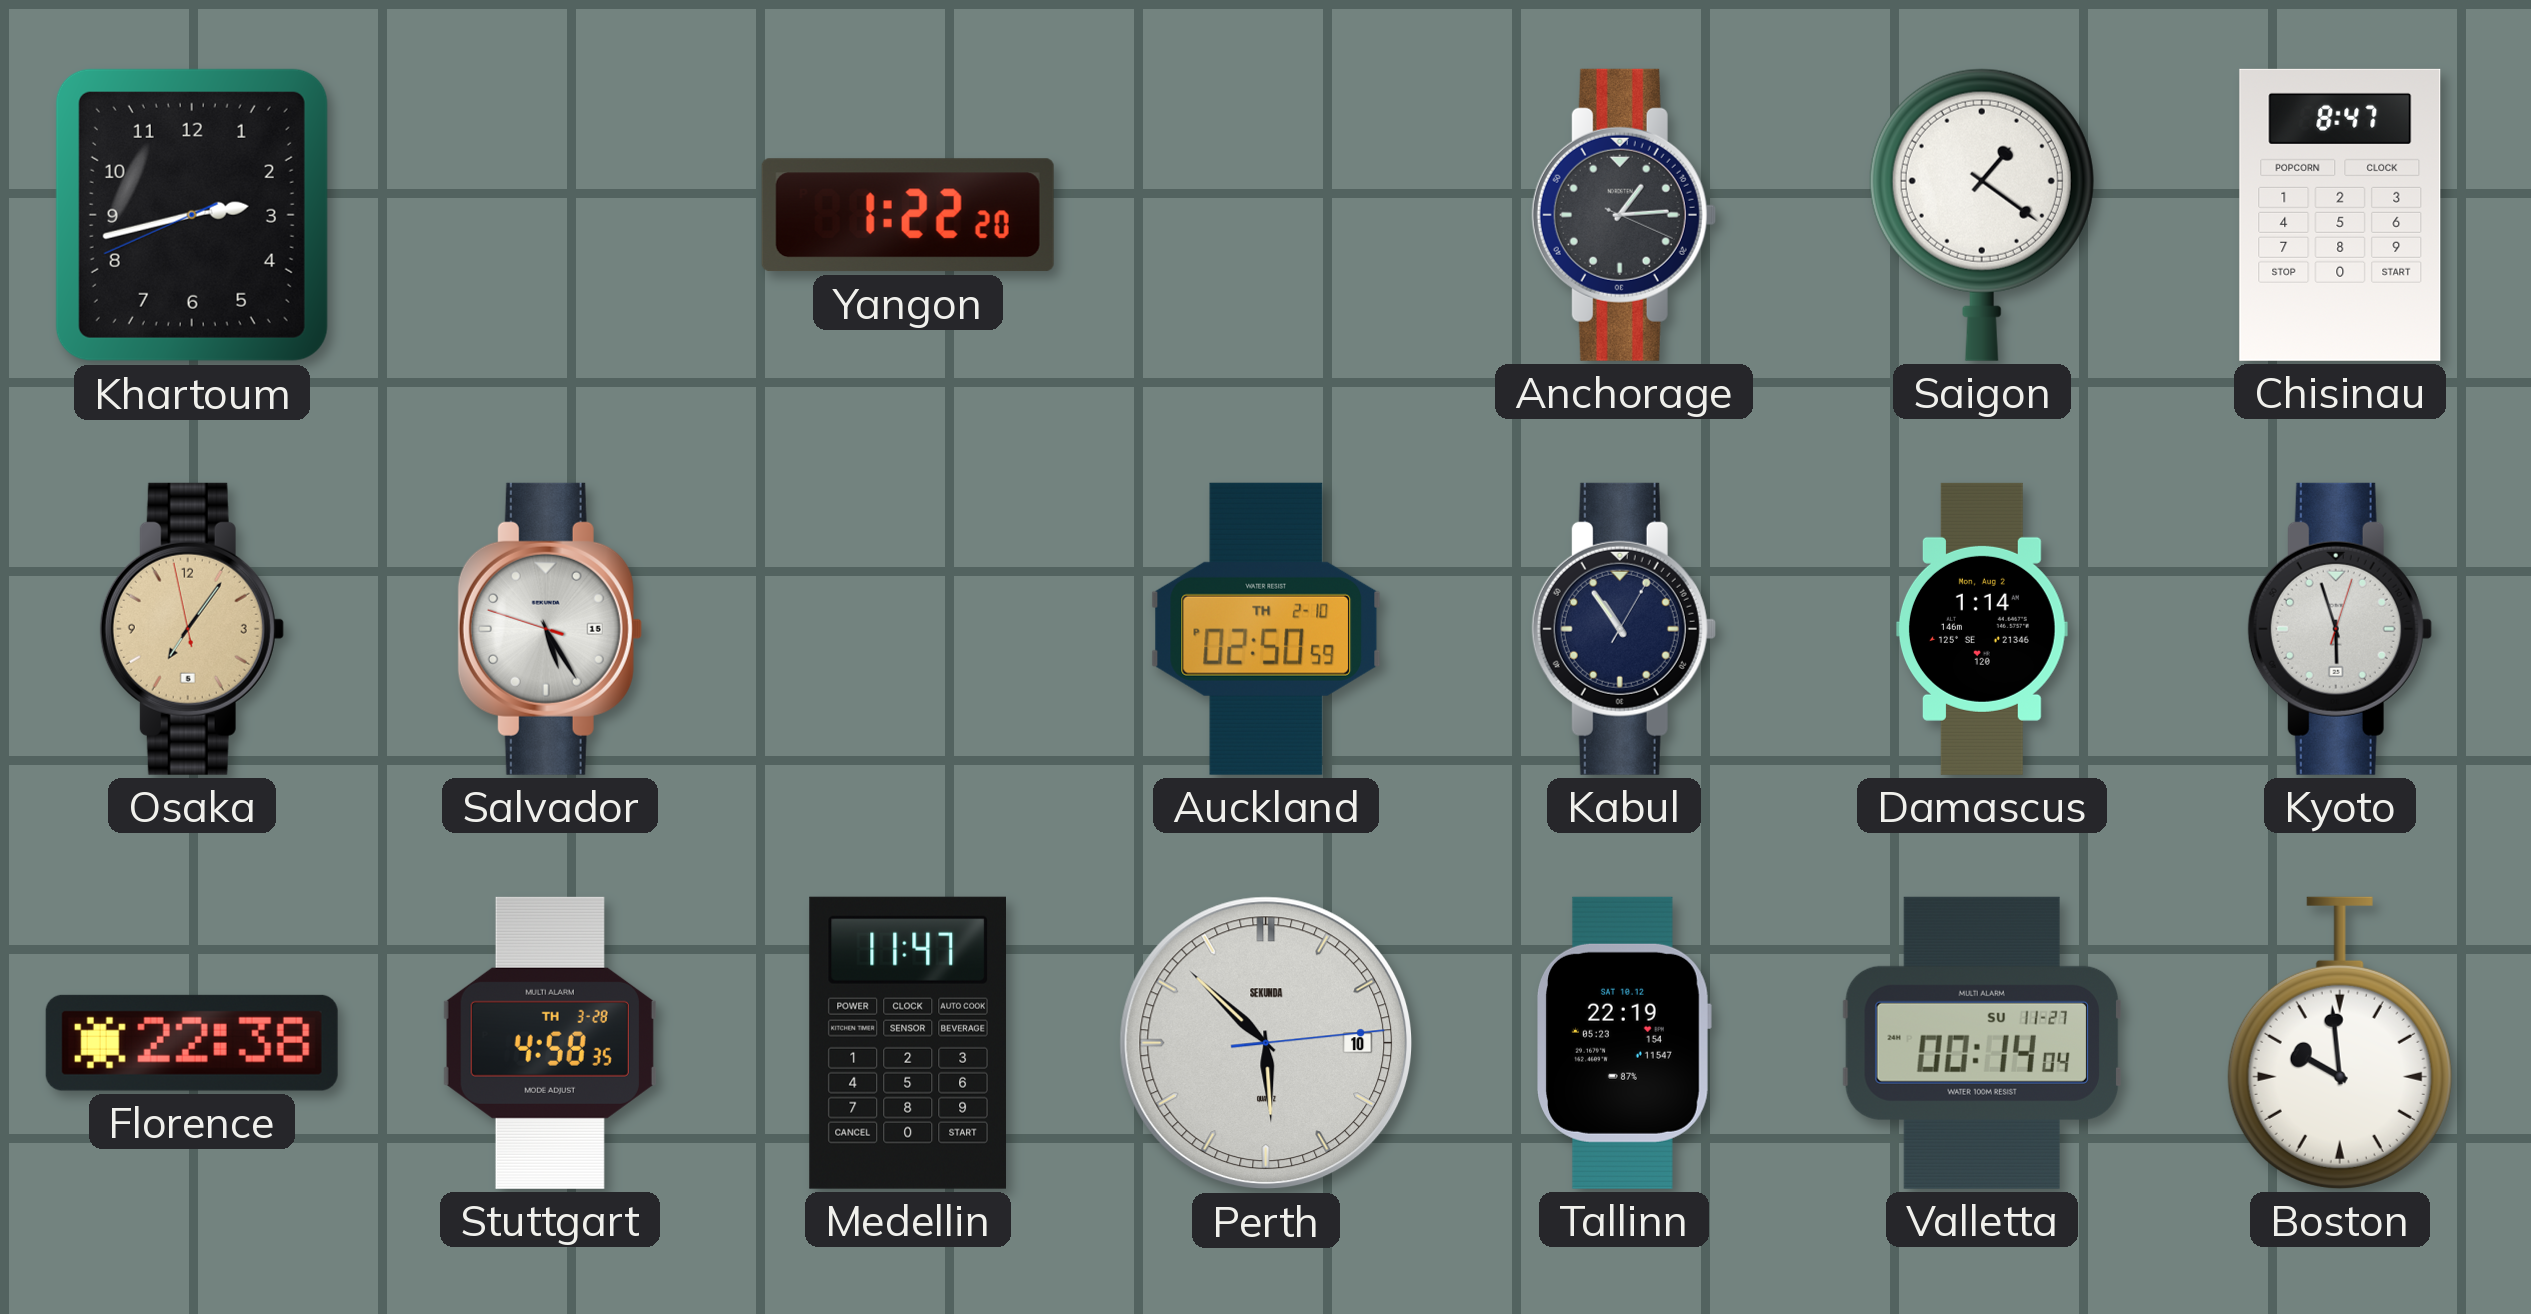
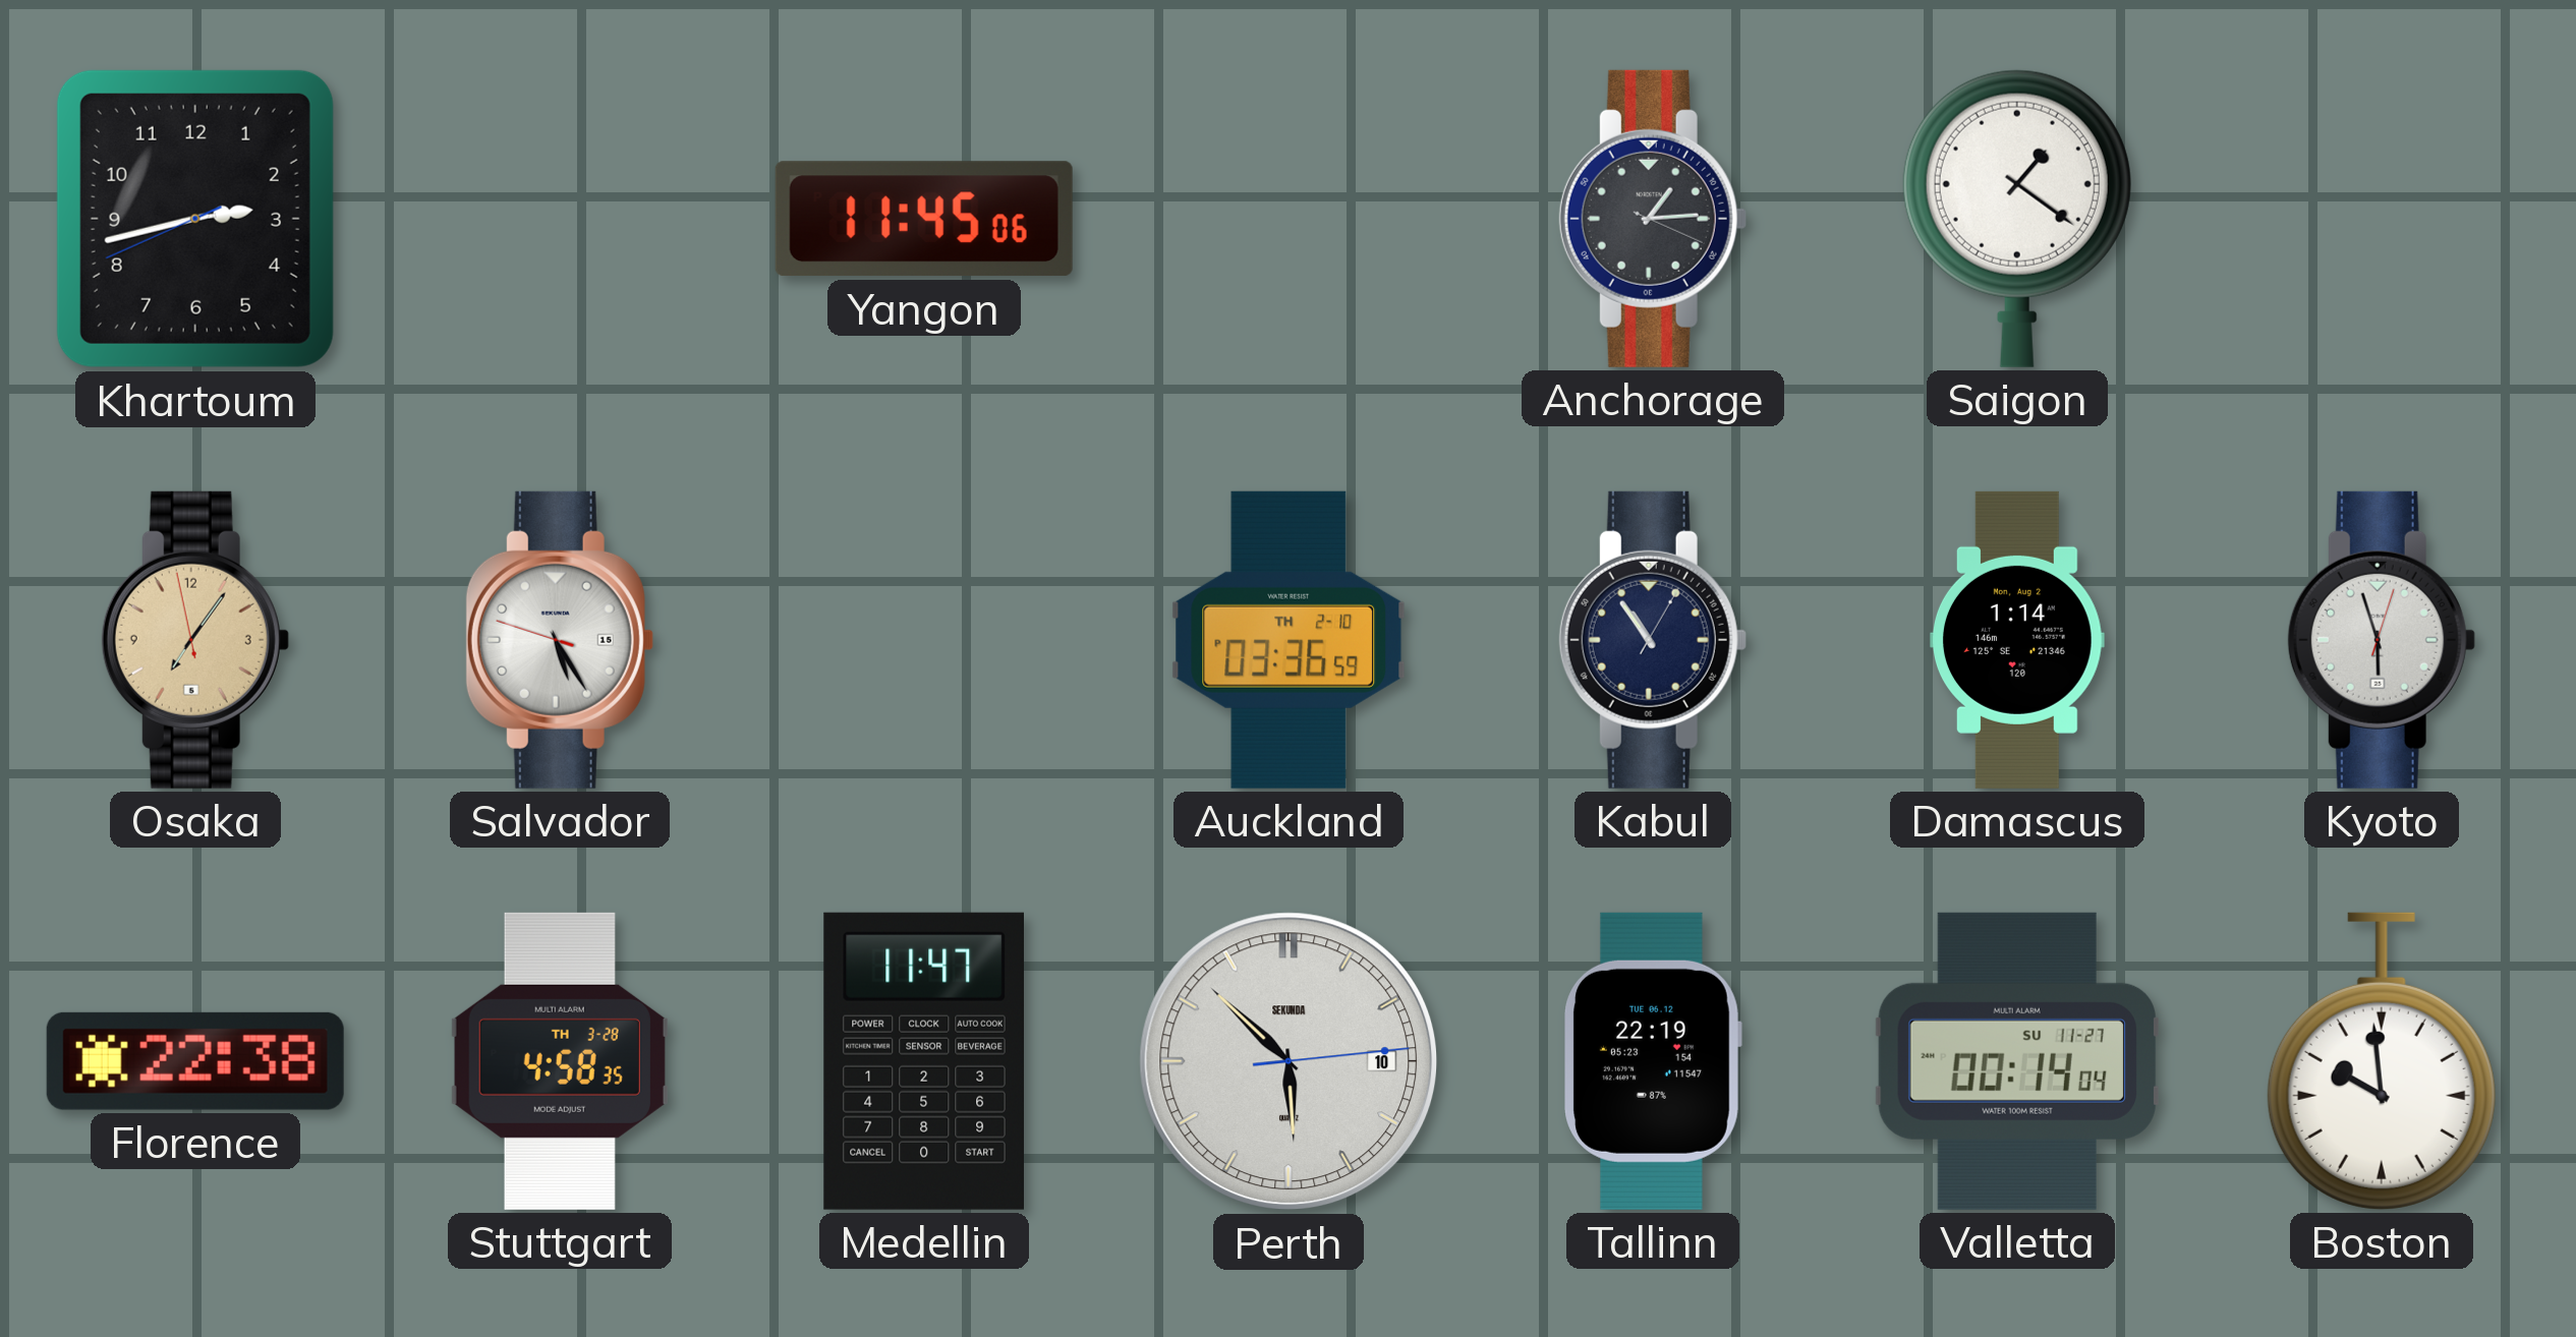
Yangon: 1:22 -> 11:45
Chisinau: 8:47 -> none
Auckland: 02:50 -> 03:36
Tallinn date: SAT 10.12 -> TUE 06.12
